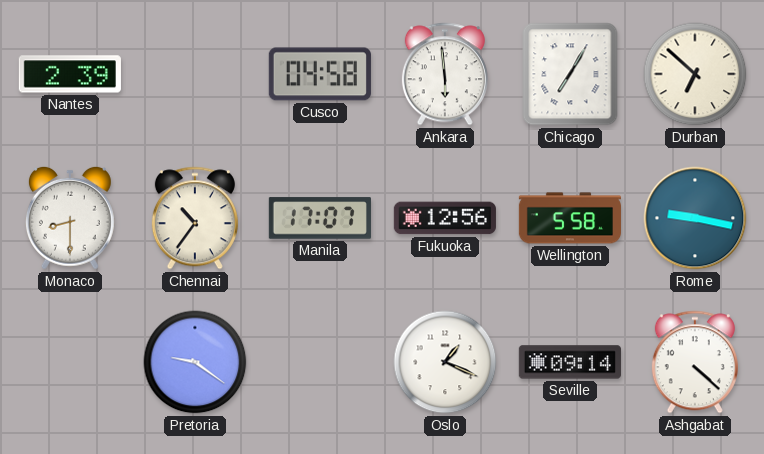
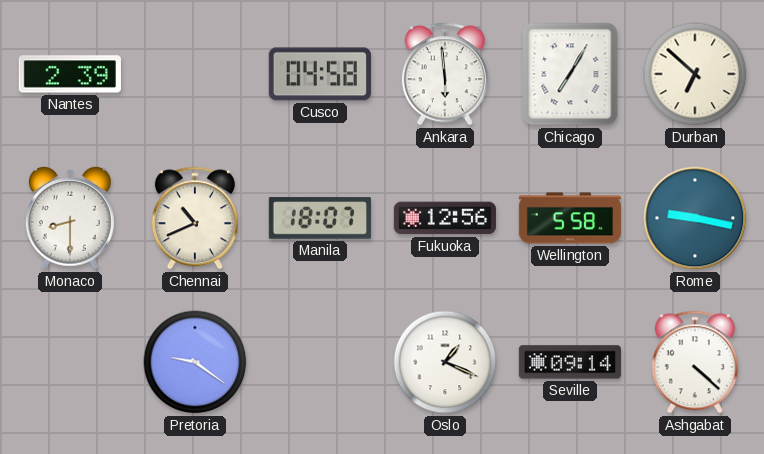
Chennai: 10:36 -> 10:41
Manila: 17:07 -> 18:07
